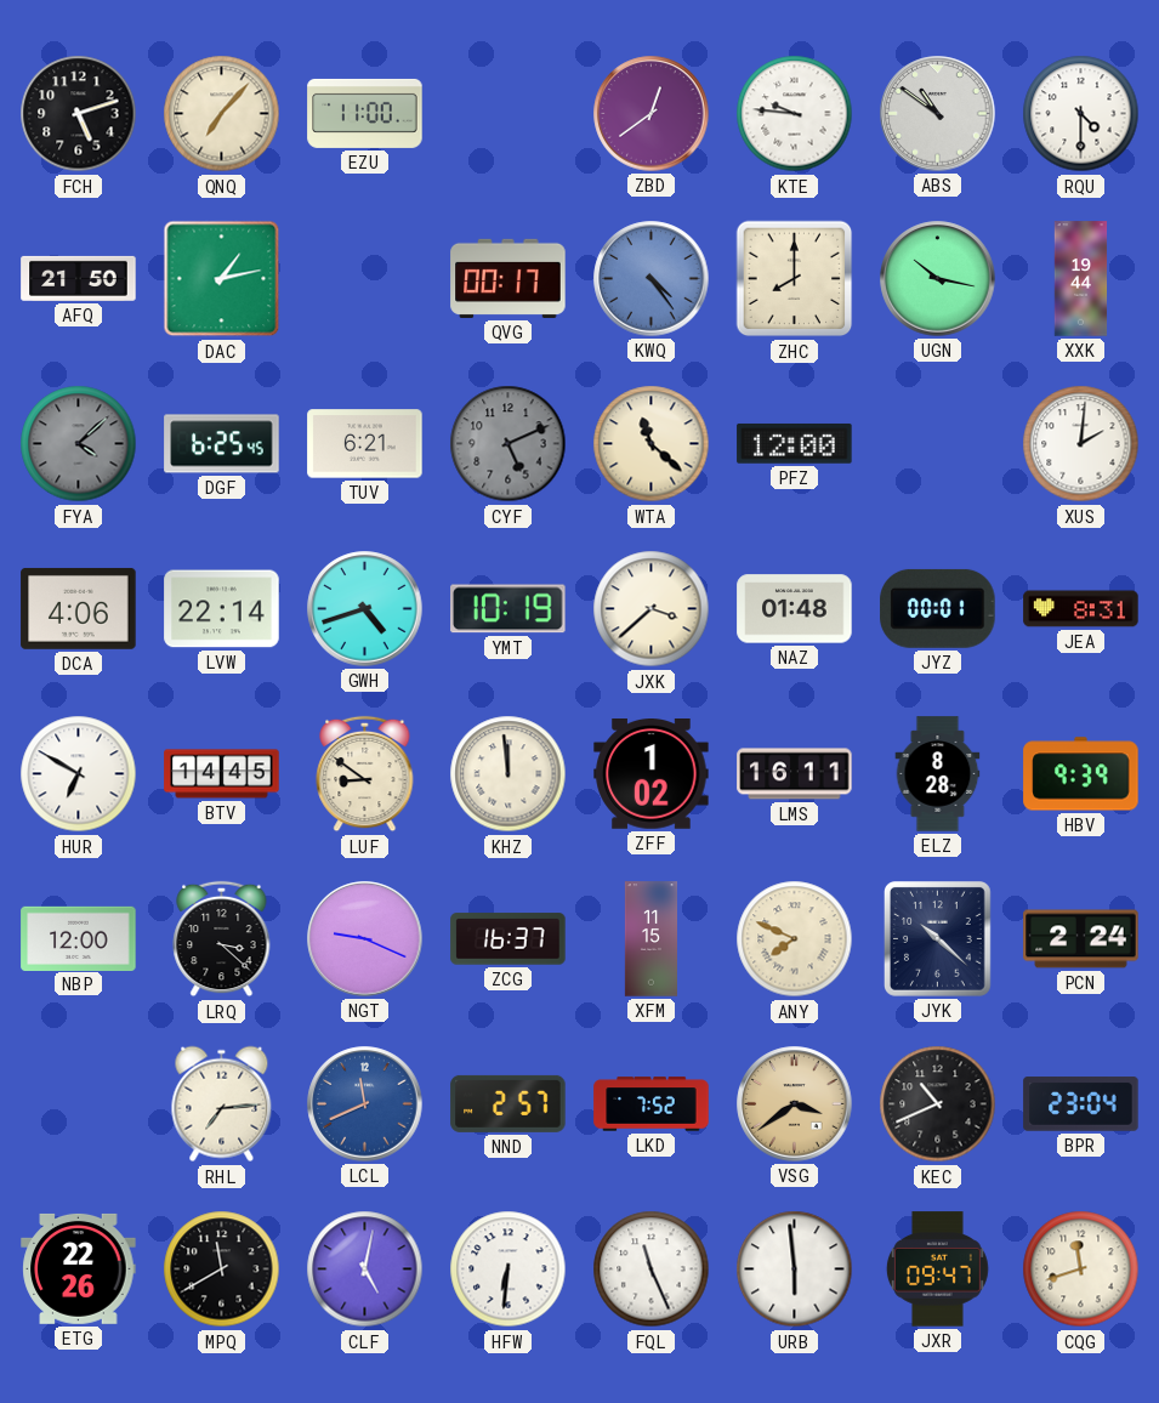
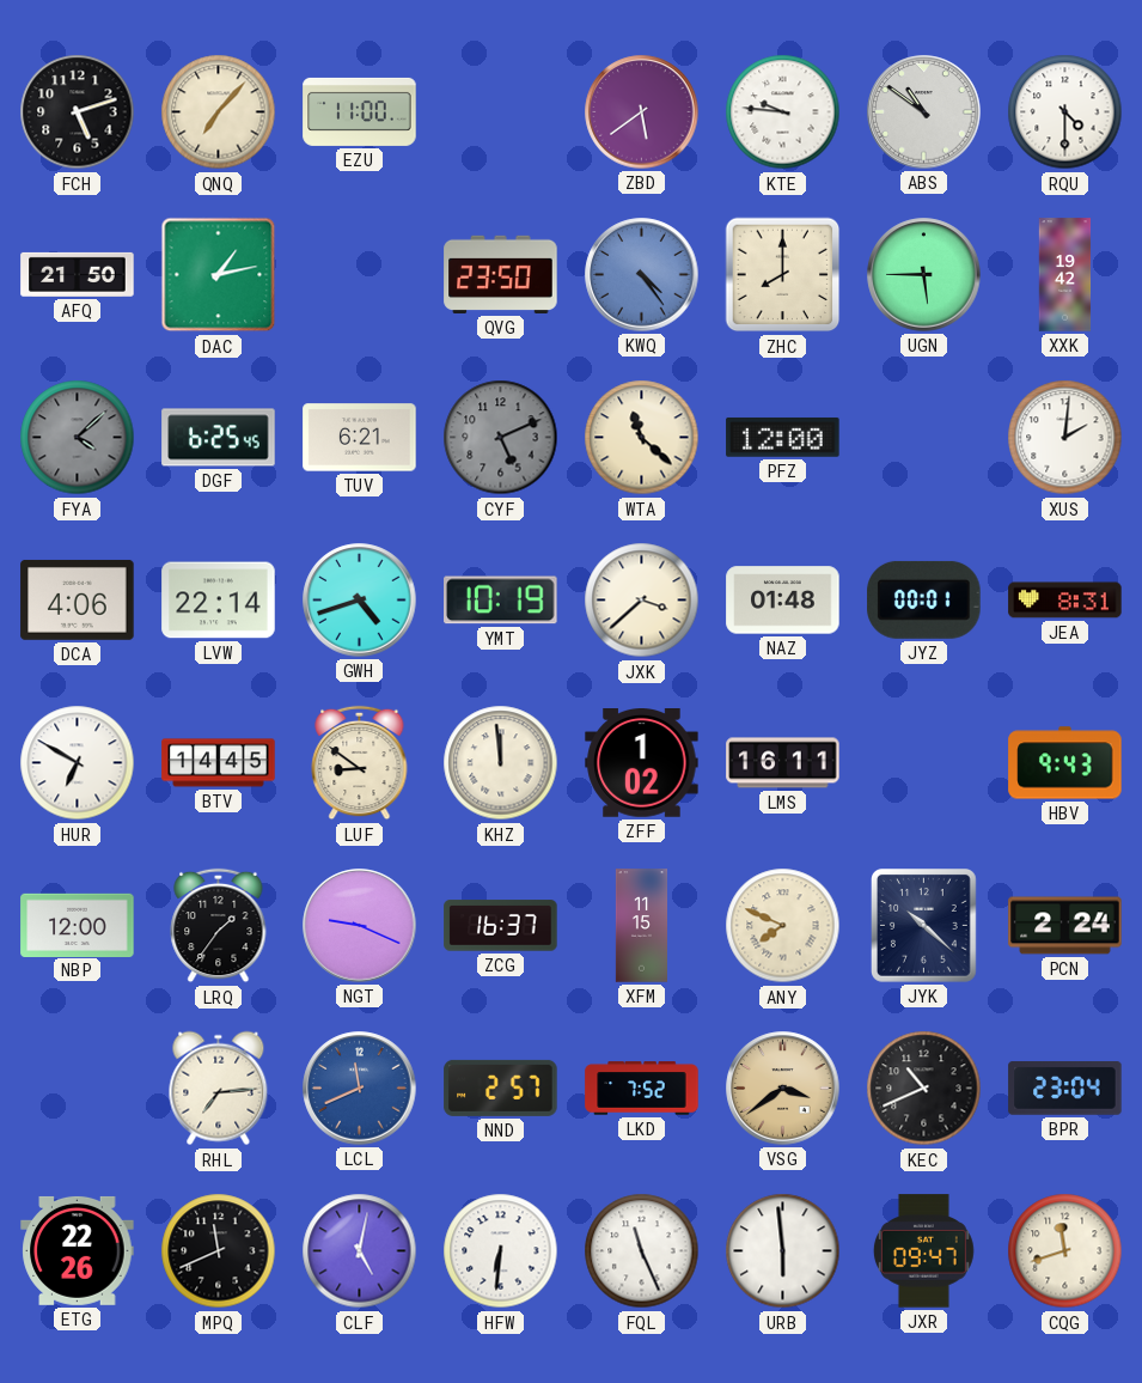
ZBD: 12:39 -> 5:39
QVG: 00:17 -> 23:50
UGN: 10:17 -> 5:45
XXK: 19:44 -> 19:42
ELZ: 8:28 -> none
HBV: 9:39 -> 9:43
LRQ: 3:22 -> 1:36
MPQ: 11:40 -> 11:41
